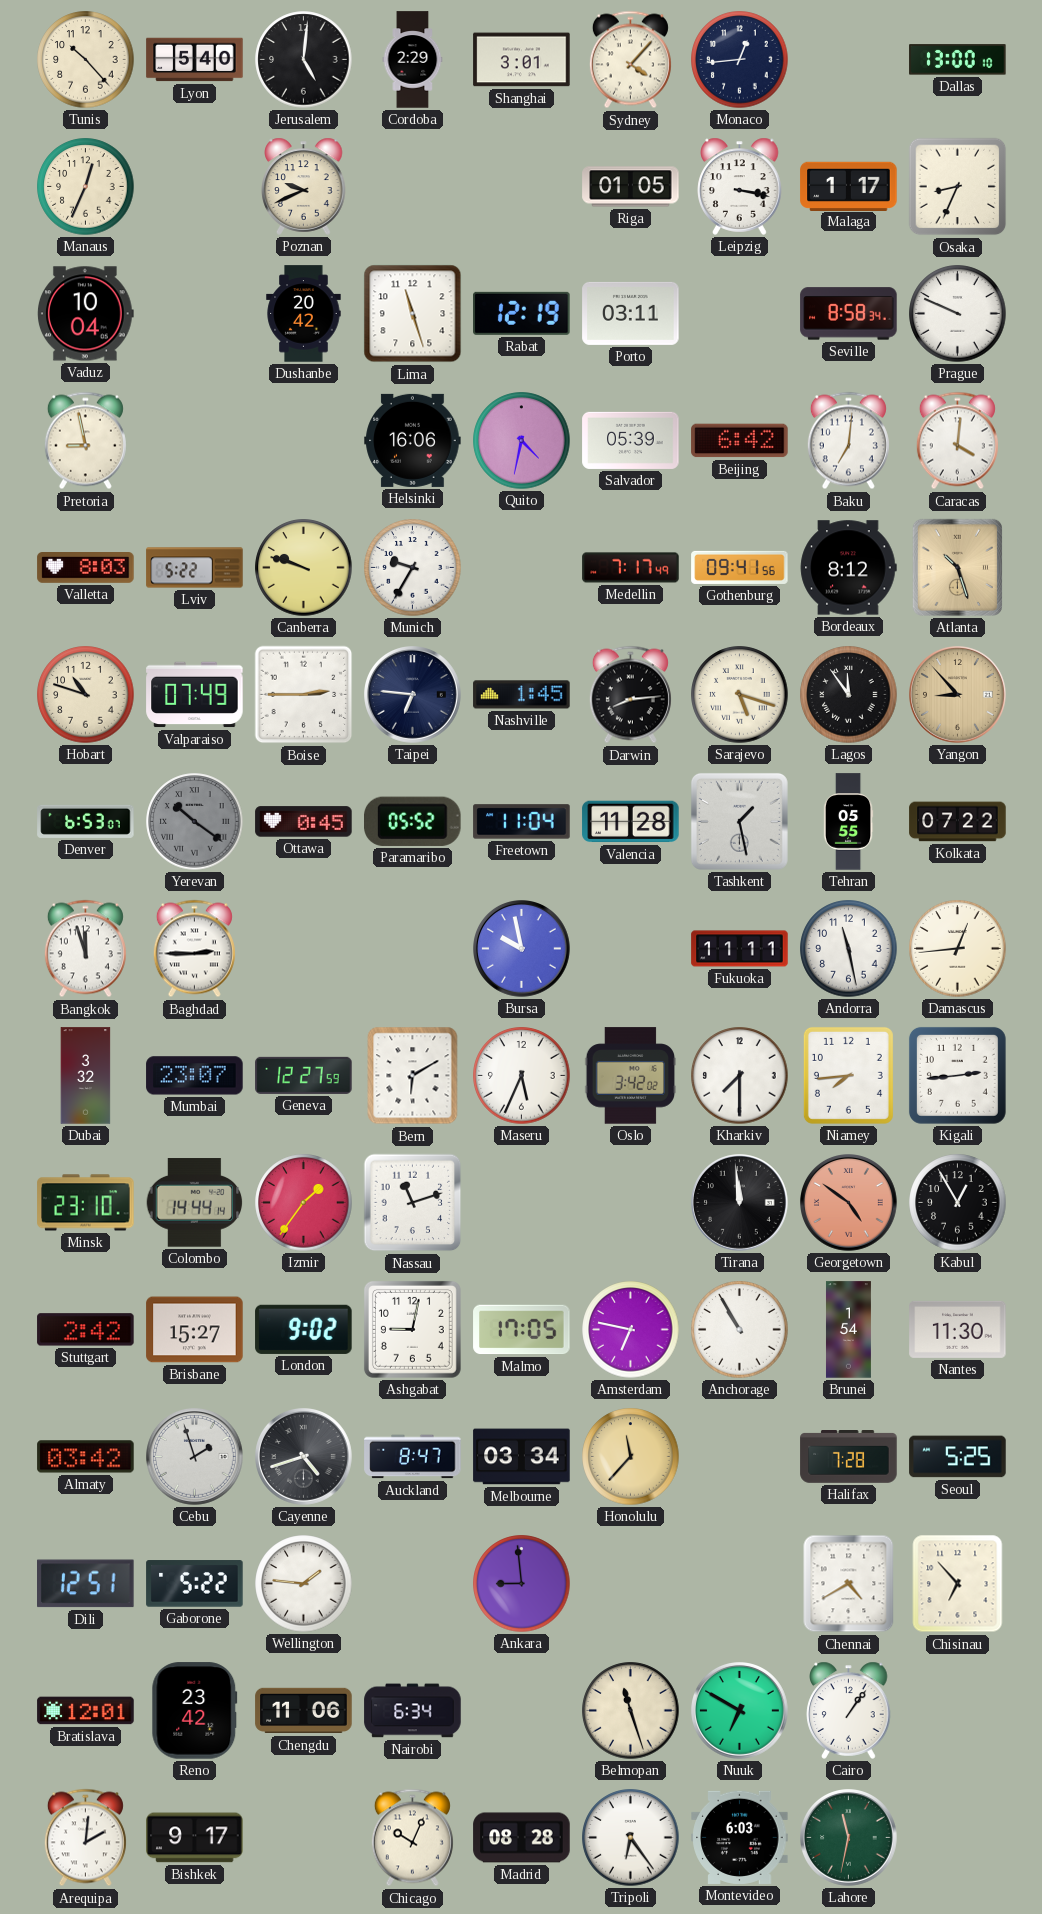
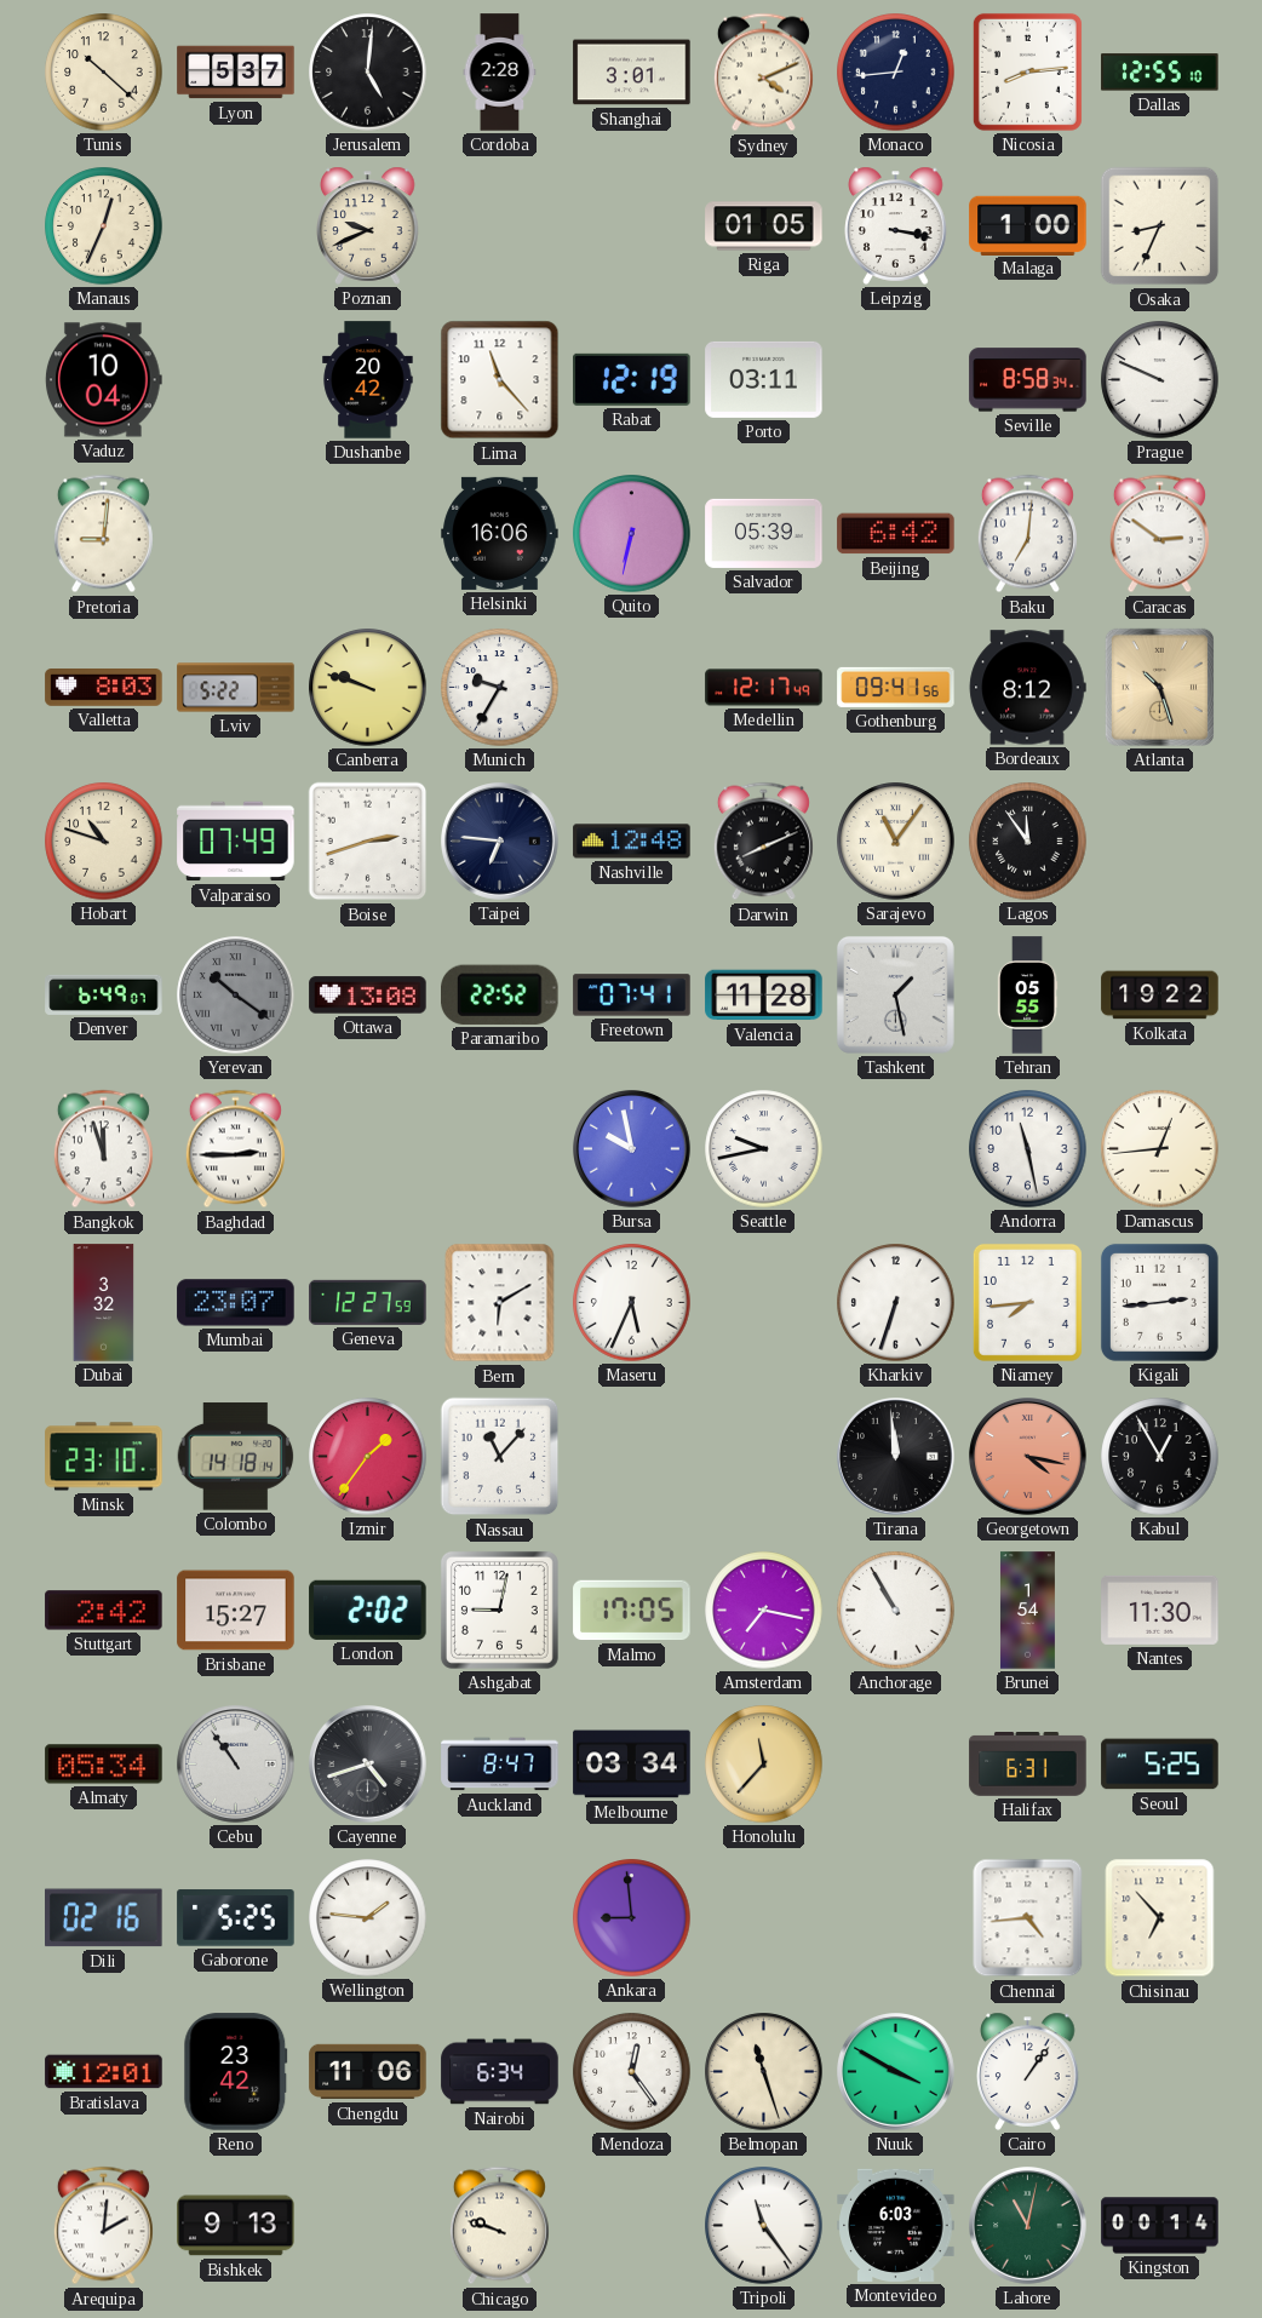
Tunis: 10:23 -> 10:22
Lyon: 5:40 -> 5:37
Cordoba: 2:29 -> 2:28
Sydney: 4:07 -> 4:11
Nicosia: none -> 8:14
Dallas: 13:00 -> 12:55
Malaga: 1:17 -> 1:00
Lima: 11:27 -> 11:23
Pretoria: 8:58 -> 9:01
Quito: 4:32 -> 6:32
Caracas: 4:01 -> 2:51
Medellin: 7:17 -> 12:17
Boise: 2:45 -> 2:42
Nashville: 1:45 -> 12:48
Darwin: 8:14 -> 8:11
Sarajevo: 5:18 -> 11:06
Yangon: 8:53 -> none
Denver: 6:53 -> 6:49
Ottawa: 0:45 -> 13:08
Paramaribo: 05:52 -> 22:52
Freetown: 11:04 -> 07:41
Kolkata: 07:22 -> 19:22
Seattle: none -> 9:43
Fukuoka: 11:11 -> none
Oslo: 3:42 -> none
Kharkiv: 7:30 -> 6:33
Colombo: 14:44 -> 14:18
Nassau: 11:12 -> 11:07
Georgetown: 4:51 -> 4:17
London: 9:02 -> 2:02
Amsterdam: 6:47 -> 7:17
Almaty: 03:42 -> 05:34
Cebu: 1:57 -> 10:54
Halifax: 7:28 -> 6:31
Dili: 12:51 -> 02:16
Gaborone: 5:22 -> 5:25
Chennai: 4:40 -> 4:44
Mendoza: none -> 12:24
Nuuk: 6:50 -> 3:50
Bishkek: 9:17 -> 9:13
Chicago: 10:04 -> 9:48
Madrid: 08:28 -> none
Tripoli: 6:24 -> 11:24
Lahore: 11:32 -> 11:02
Kingston: none -> 00:14
